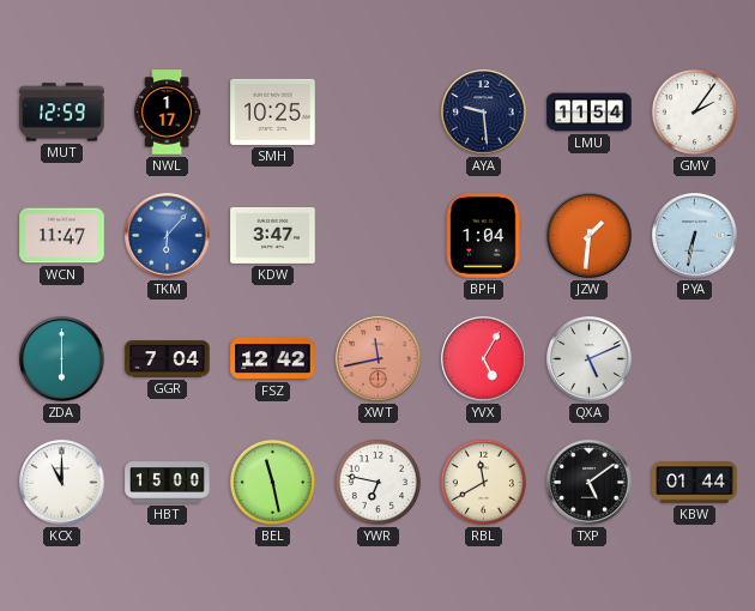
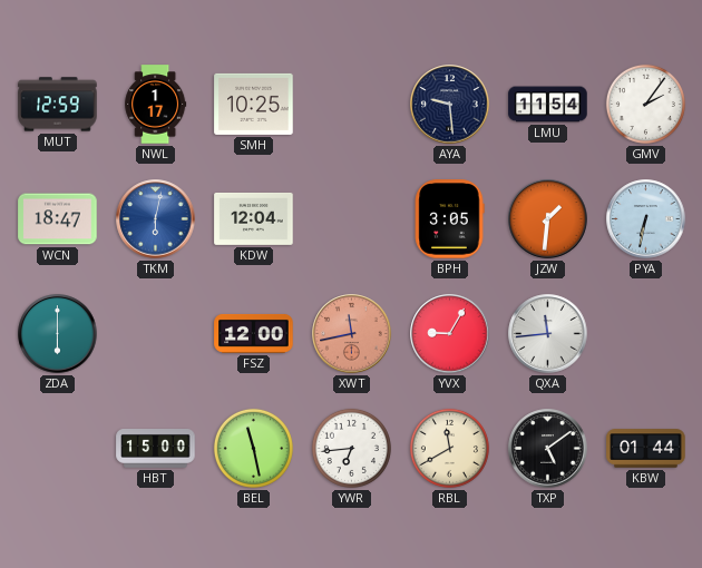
WCN: 11:47 -> 18:47
TKM: 6:07 -> 6:02
KDW: 3:47 -> 12:04
BPH: 1:04 -> 3:05
GGR: 7:04 -> none
FSZ: 12:42 -> 12:00
YVX: 5:05 -> 9:05
QXA: 5:11 -> 11:44
KCX: 11:00 -> none
YWR: 6:47 -> 6:44
